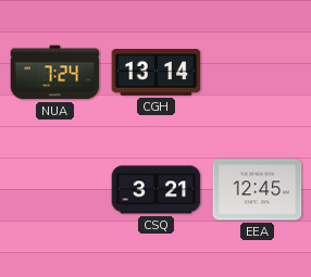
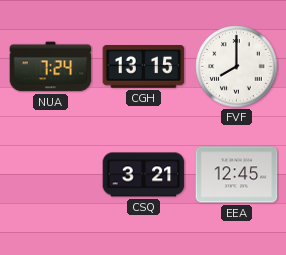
CGH: 13:14 -> 13:15
FVF: none -> 8:00
